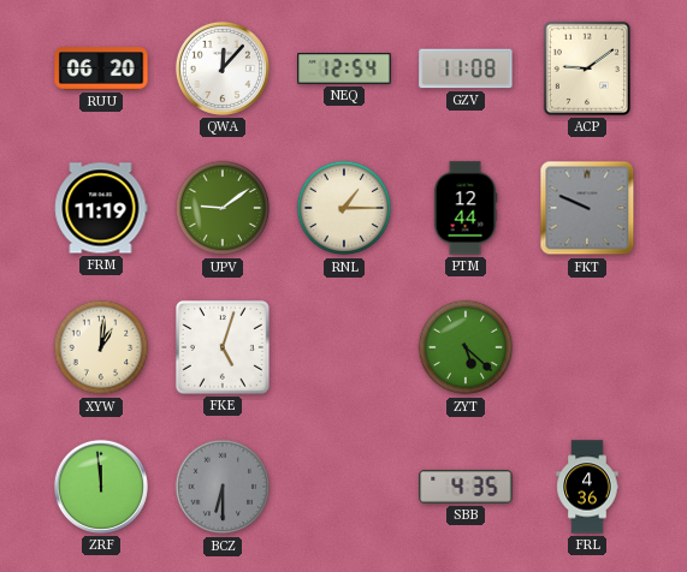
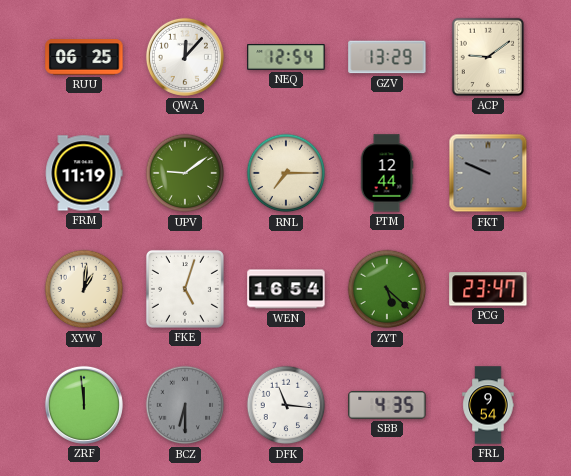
RUU: 06:20 -> 06:25
GZV: 11:08 -> 13:29
RNL: 1:15 -> 7:15
WEN: none -> 16:54
PCG: none -> 23:47
DFK: none -> 11:16
FRL: 4:36 -> 9:54
